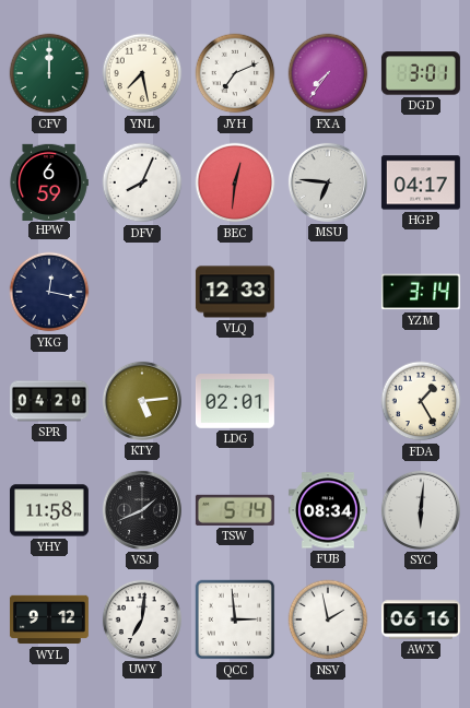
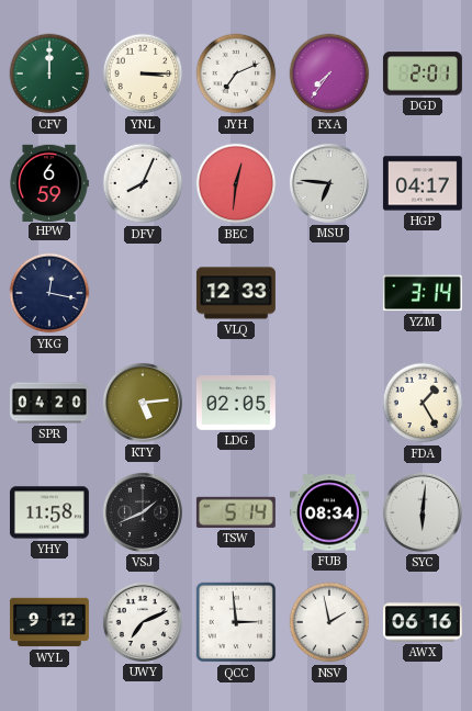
YNL: 7:28 -> 3:15
DGD: 3:01 -> 2:01
LDG: 02:01 -> 02:05
UWY: 7:01 -> 7:11
